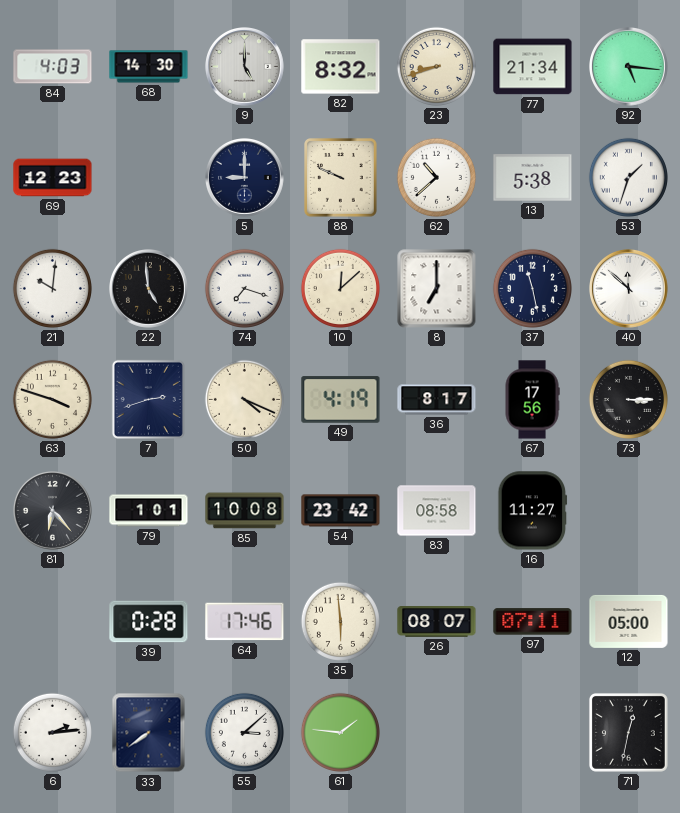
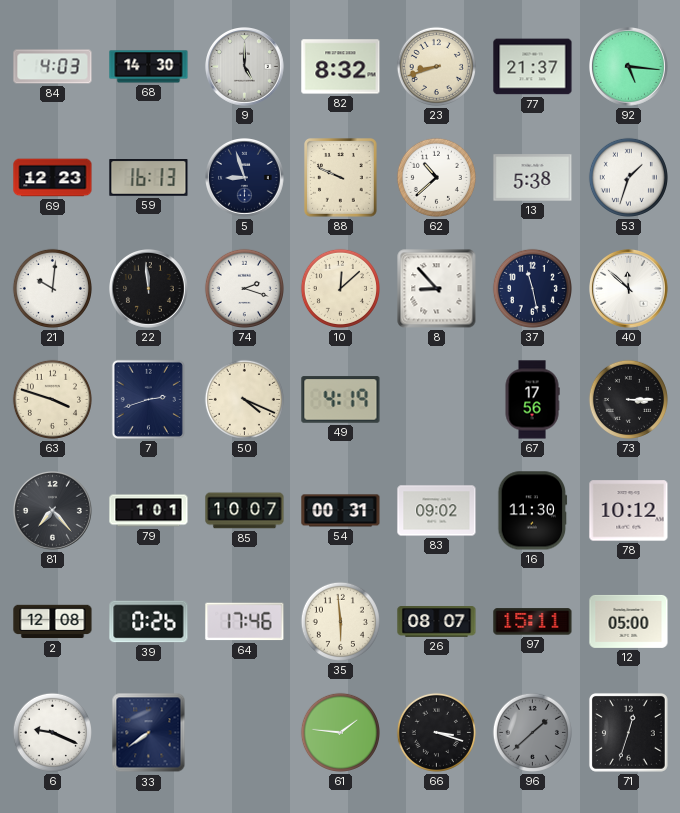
77: 21:34 -> 21:37
59: none -> 16:13
5: 9:00 -> 8:57
22: 4:59 -> 11:59
74: 7:18 -> 2:18
8: 7:00 -> 8:53
36: 8:17 -> none
81: 6:23 -> 7:23
85: 10:08 -> 10:07
54: 23:42 -> 00:31
83: 08:58 -> 09:02
16: 11:27 -> 11:30
78: none -> 10:12
2: none -> 12:08
39: 0:28 -> 0:26
97: 07:11 -> 15:11
6: 2:14 -> 9:19
55: 3:08 -> none
66: none -> 3:18
96: none -> 1:38
71: 12:32 -> 12:33
